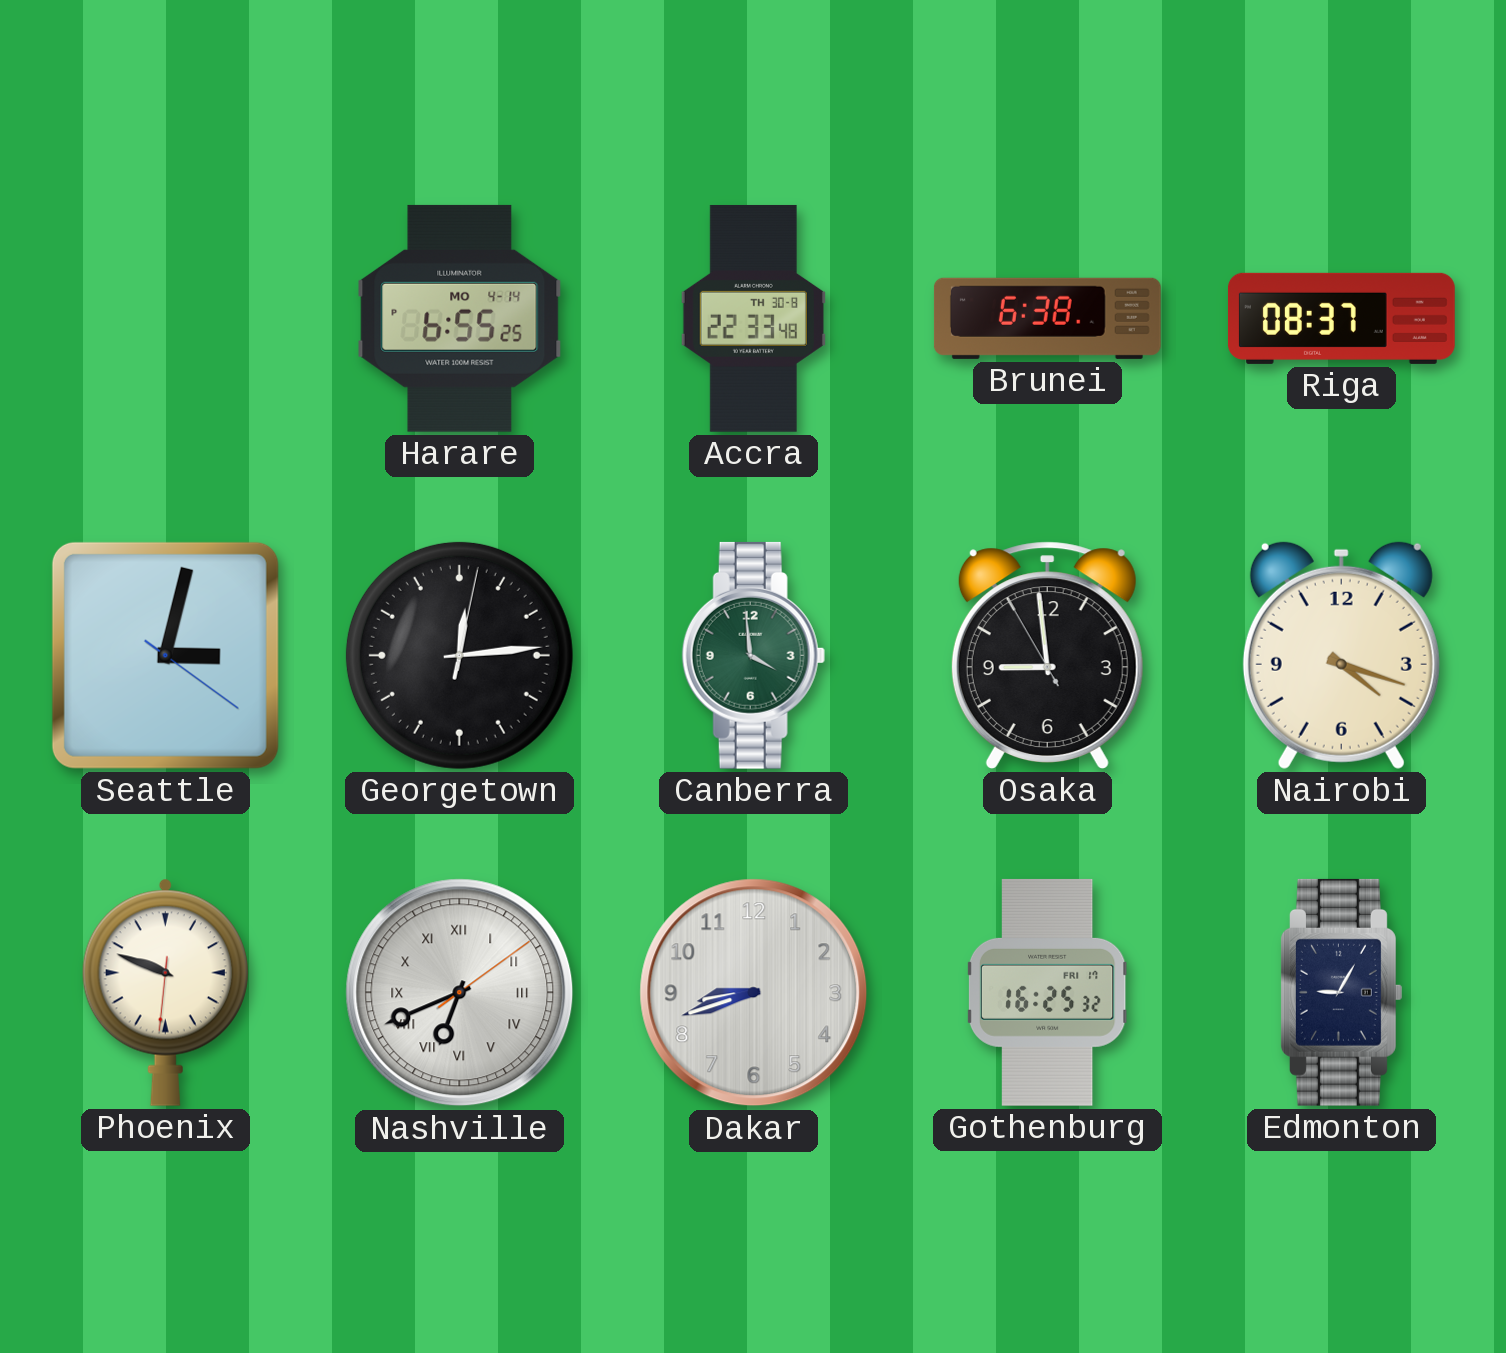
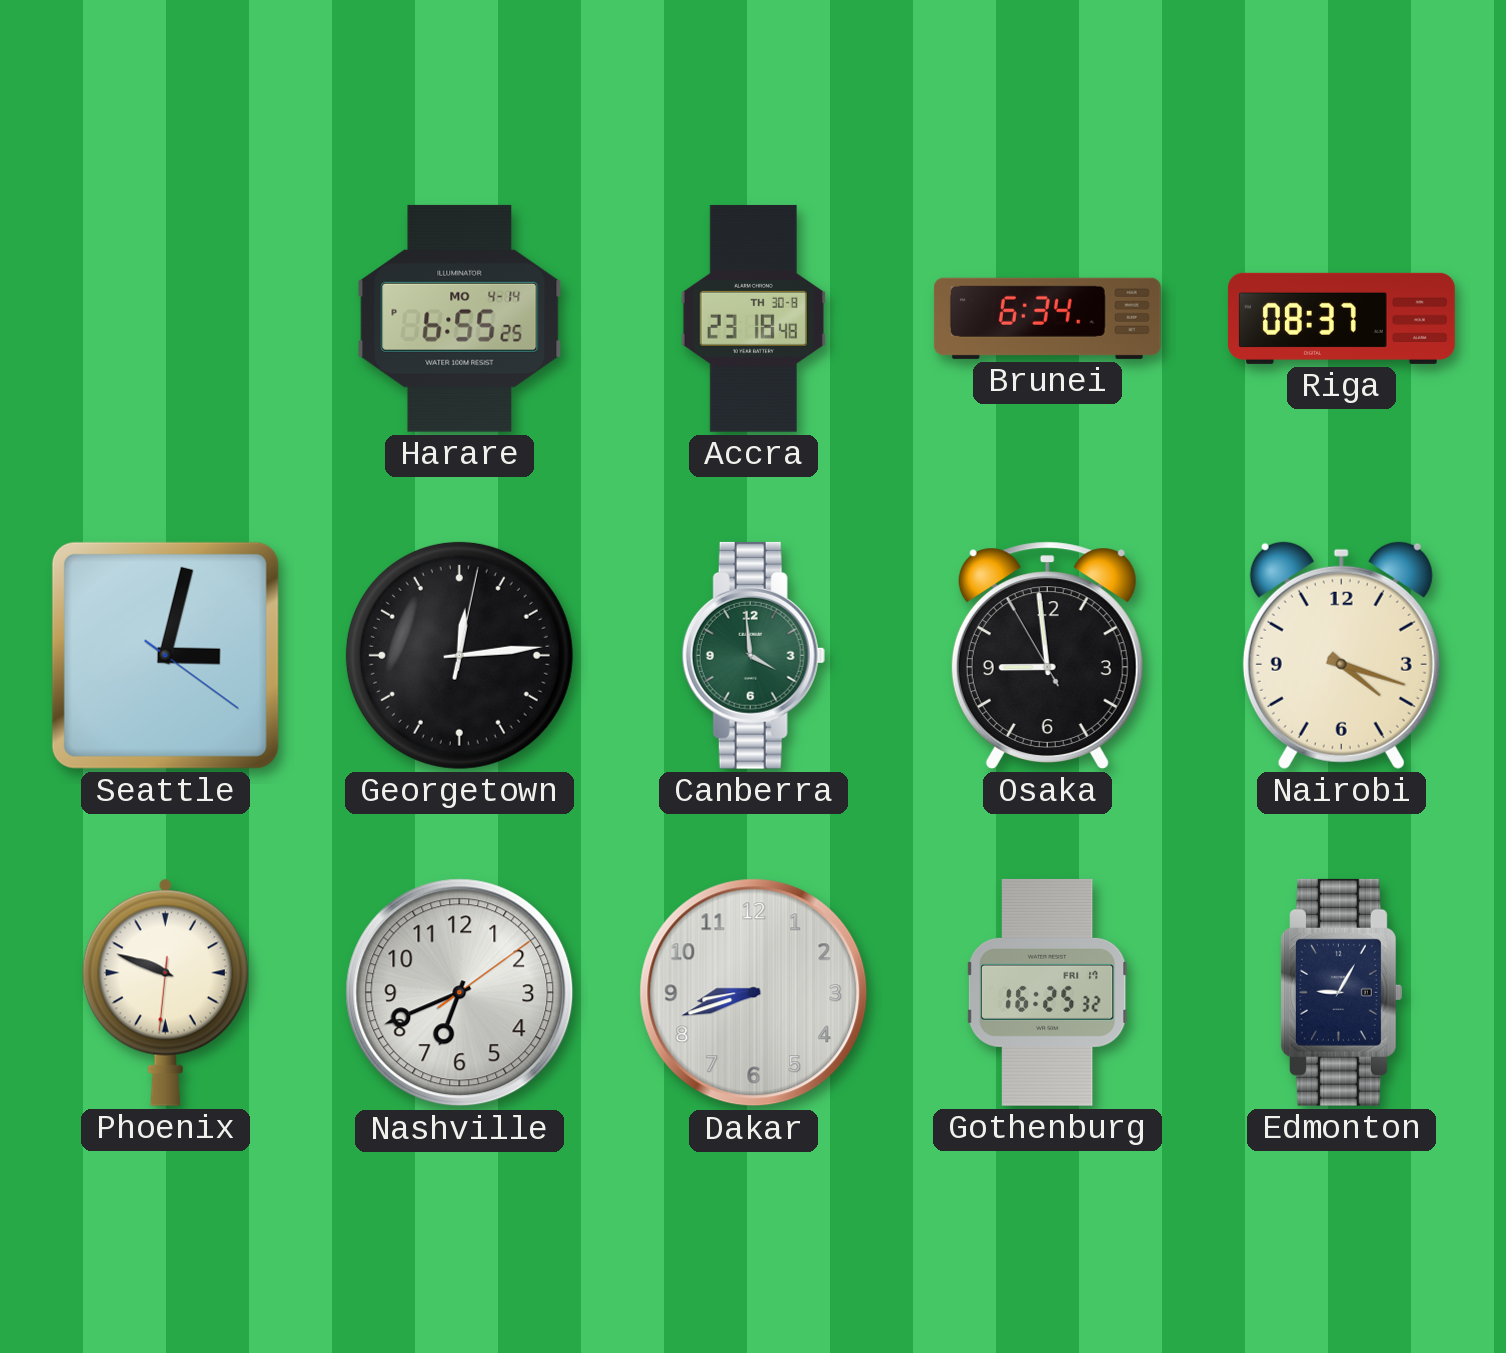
Accra: 22:33 -> 23:18
Brunei: 6:38 -> 6:34
Nashville numerals: Roman -> Arabic
